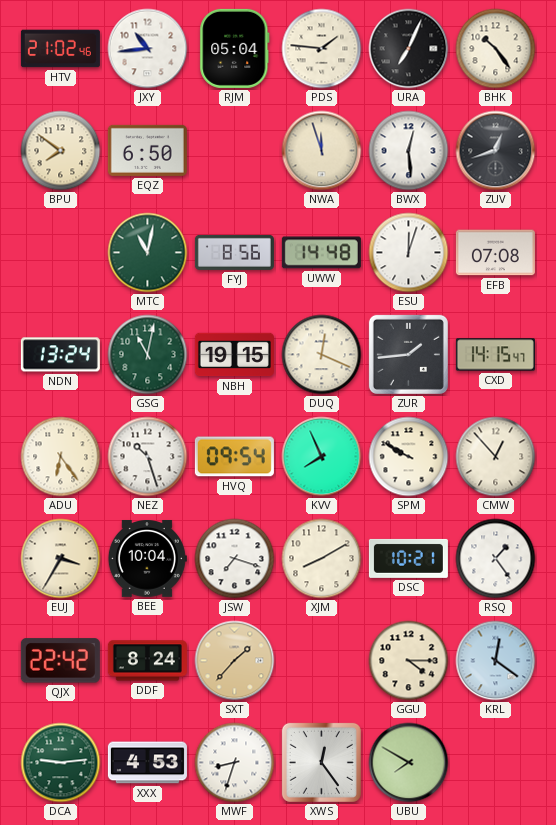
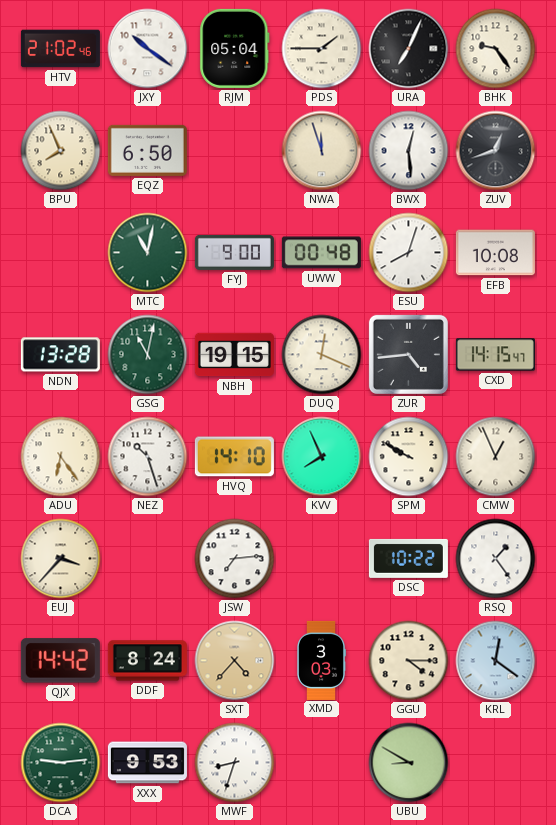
JXY: 10:44 -> 10:21
PDS: 1:46 -> 1:45
BHK: 10:24 -> 9:24
BPU: 7:51 -> 7:56
FYJ: 8:56 -> 9:00
UWW: 14:48 -> 00:48
ESU: 12:03 -> 8:03
EFB: 07:08 -> 10:08
NDN: 13:24 -> 13:28
ZUR: 1:44 -> 4:44
HVQ: 09:54 -> 14:10
CMW: 12:53 -> 12:56
EUJ: 3:35 -> 3:37
BEE: 10:04 -> none
JSW: 7:18 -> 7:14
XJM: 8:10 -> none
DSC: 10:21 -> 10:22
QJX: 22:42 -> 14:42
SXT: 1:37 -> 4:37
XMD: none -> 3:03
XXX: 4:53 -> 9:53
XWS: 12:24 -> none
UBU: 7:50 -> 8:50
